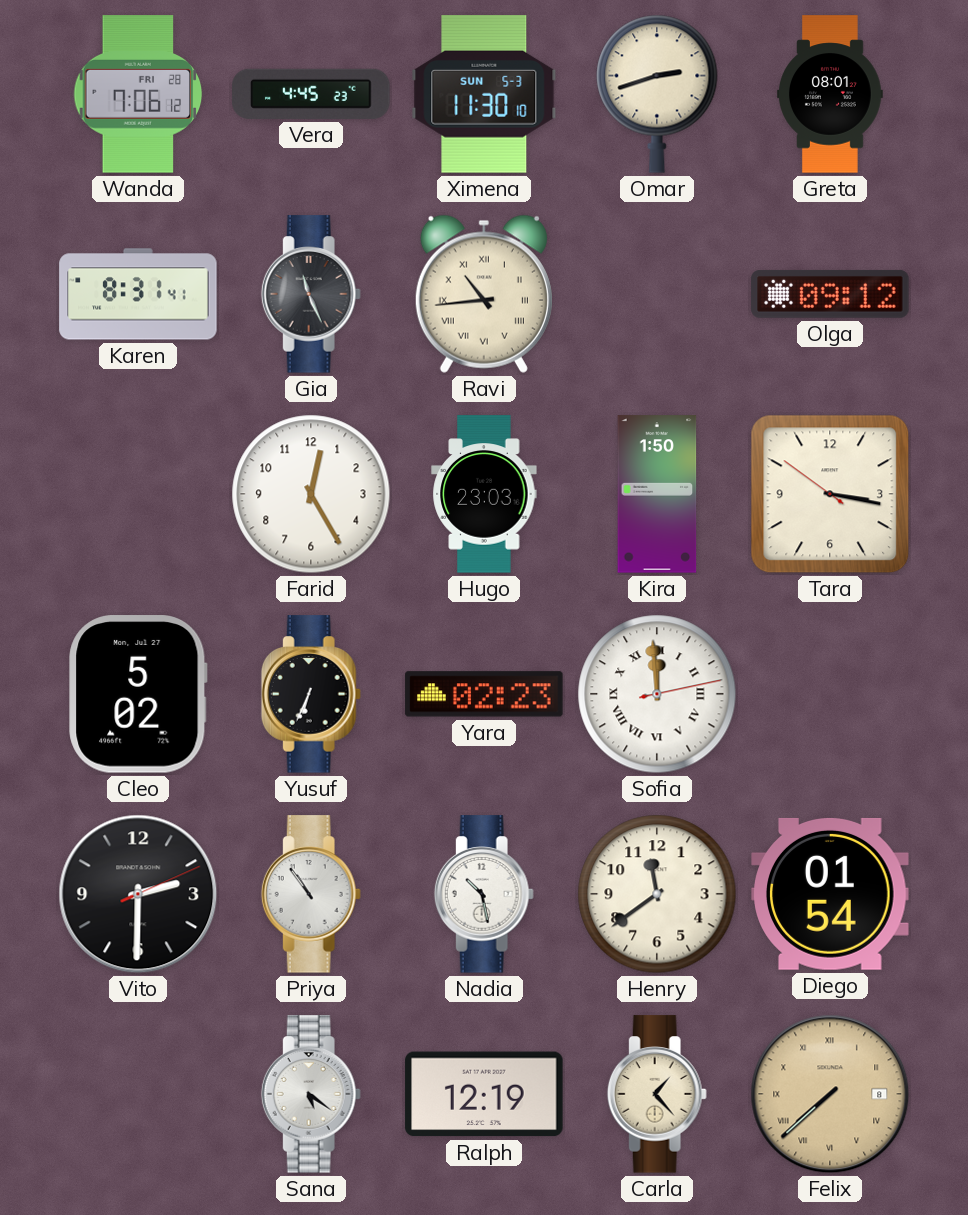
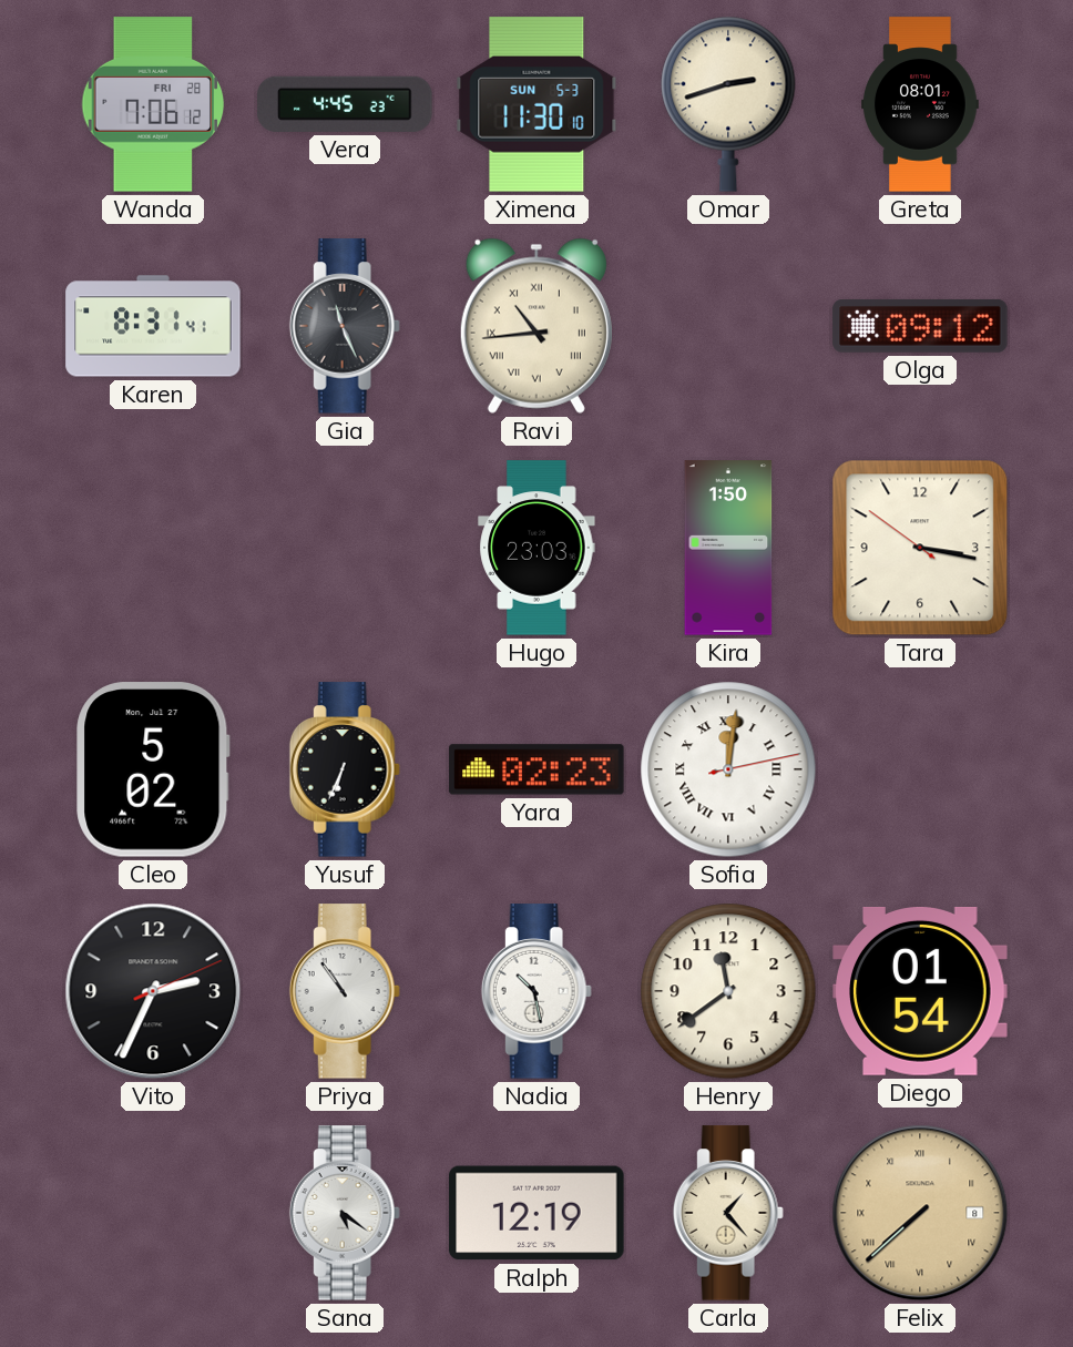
Farid: 12:25 -> none
Sofia: 11:59 -> 12:01
Vito: 2:30 -> 2:34
